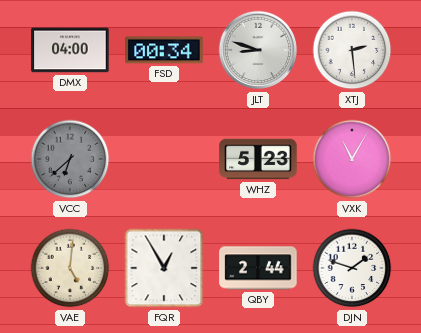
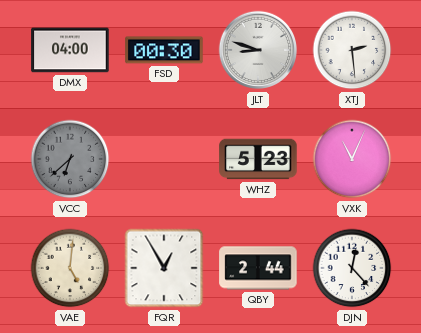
FSD: 00:34 -> 00:30
VXK: 11:05 -> 11:04
DJN: 1:48 -> 12:23
